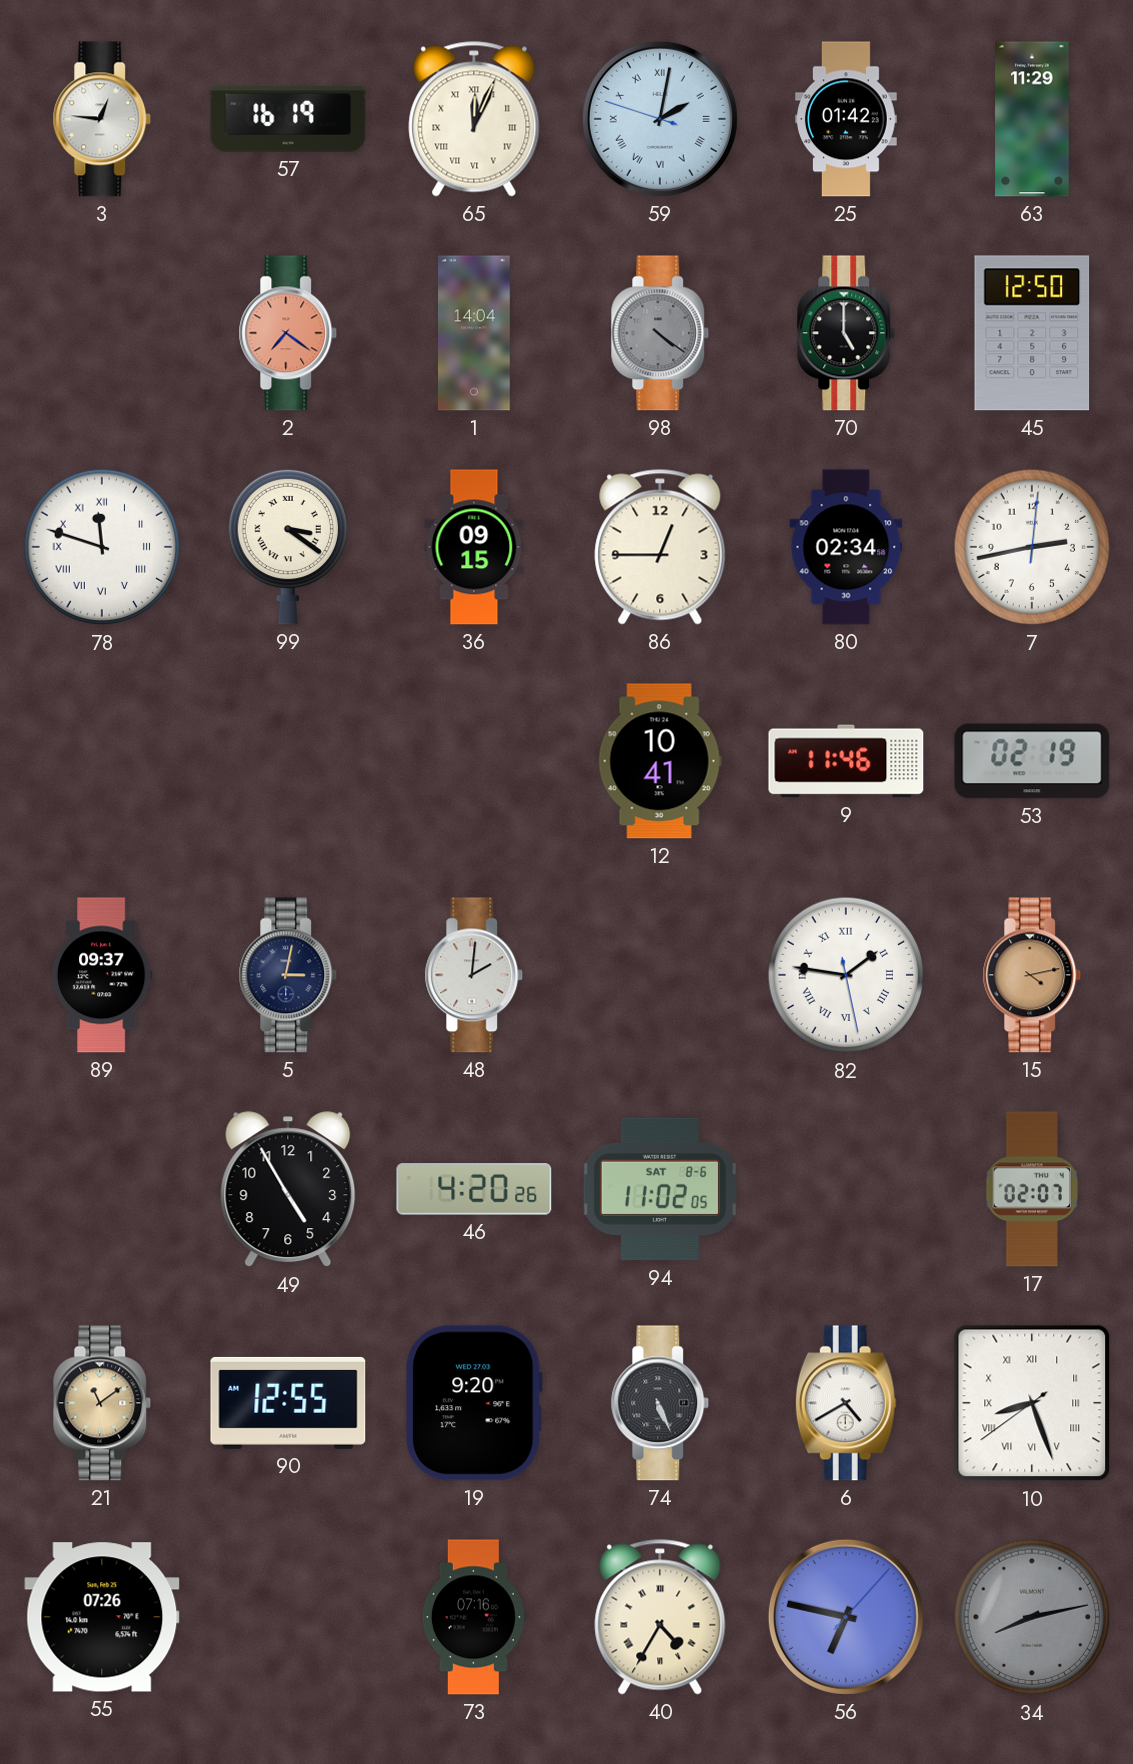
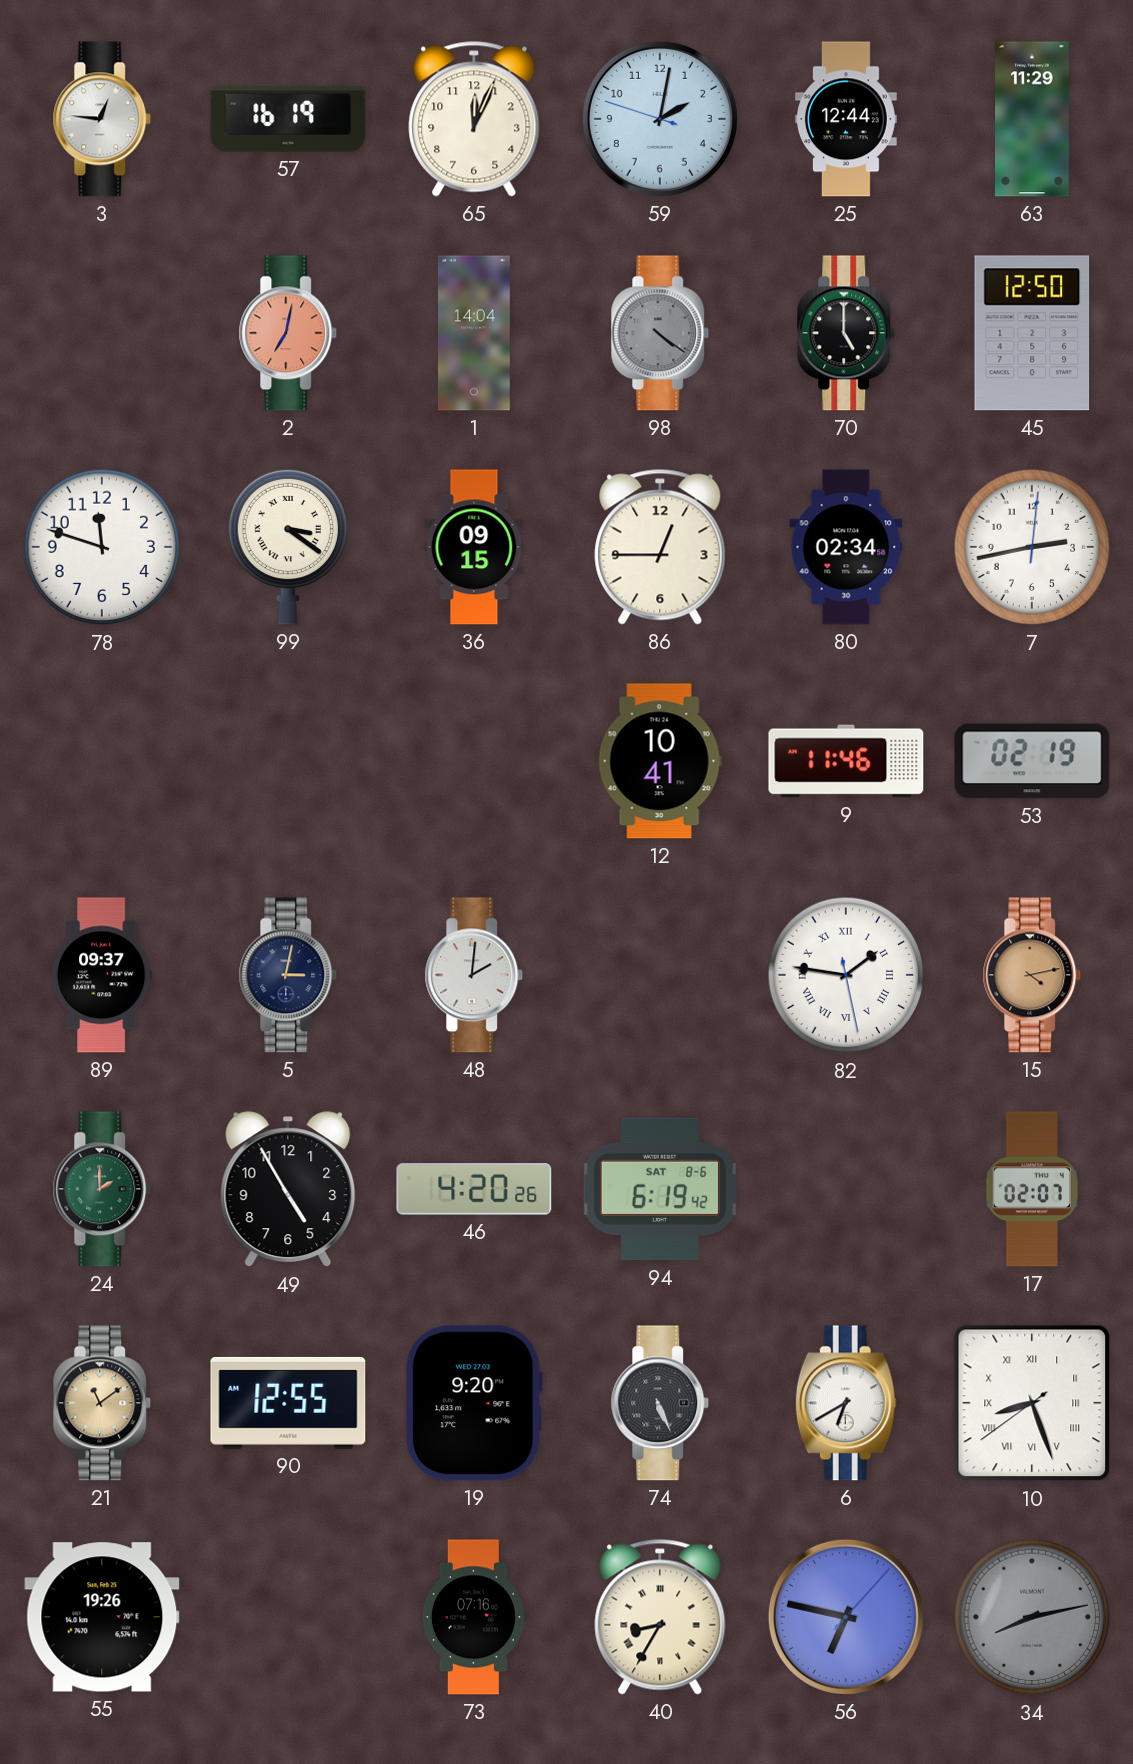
65 numerals: Roman -> Arabic
59 numerals: Roman -> Arabic
25: 01:42 -> 12:44
2: 7:21 -> 7:02
78 numerals: Roman -> Arabic
24: none -> 2:00
94: 11:02 -> 6:19
6: 4:40 -> 6:40
55: 07:26 -> 19:26
40: 4:35 -> 8:35
